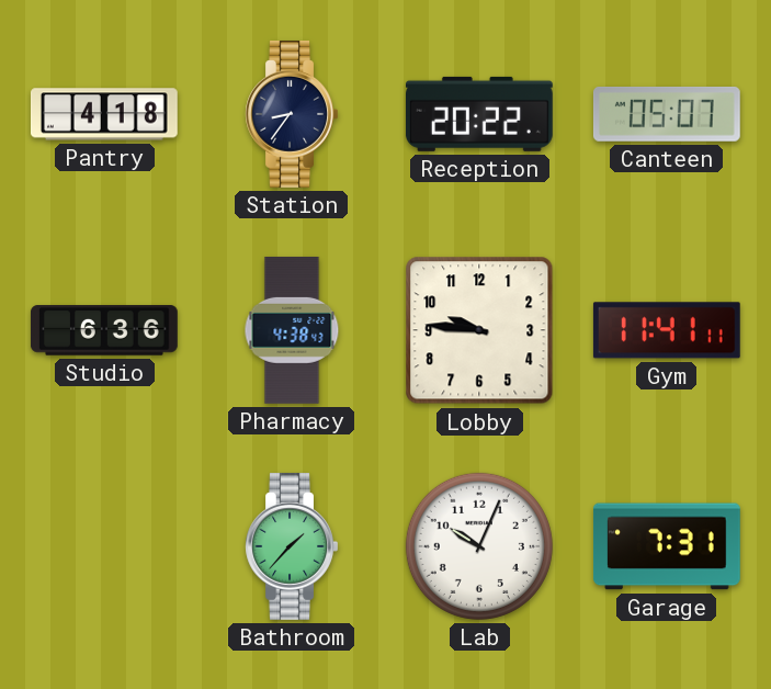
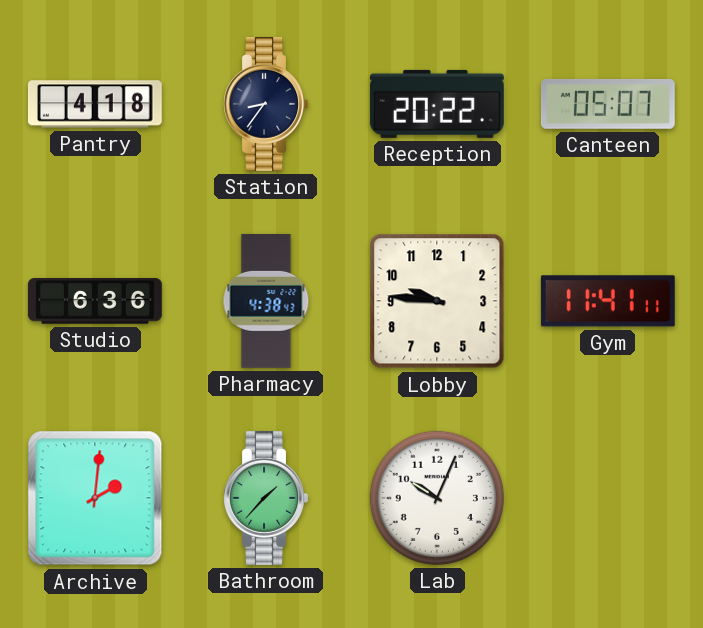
Archive: none -> 2:01
Garage: 7:31 -> none
